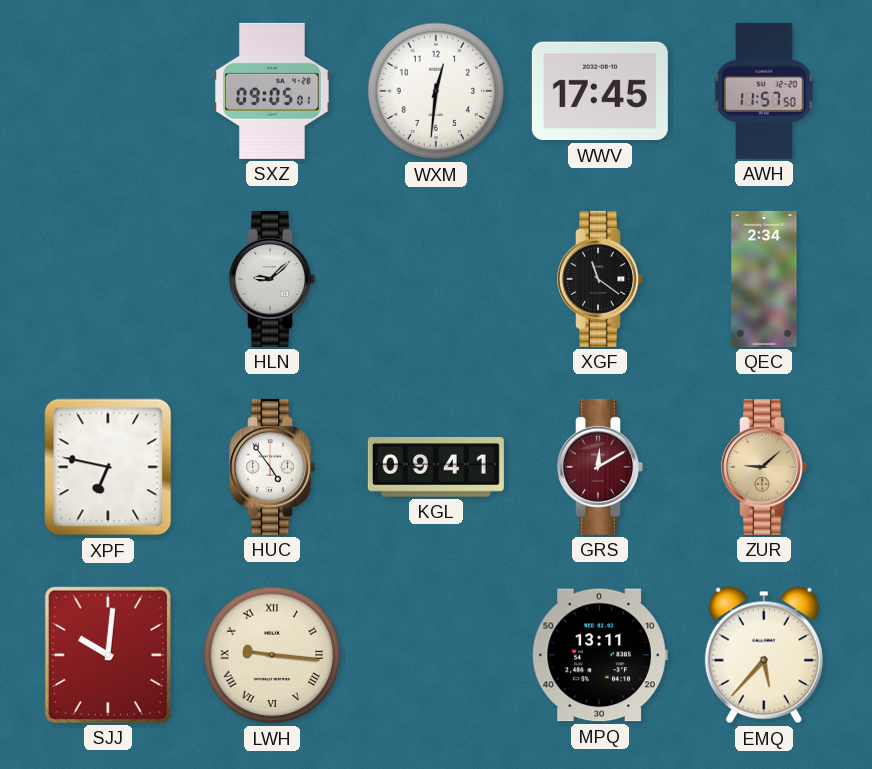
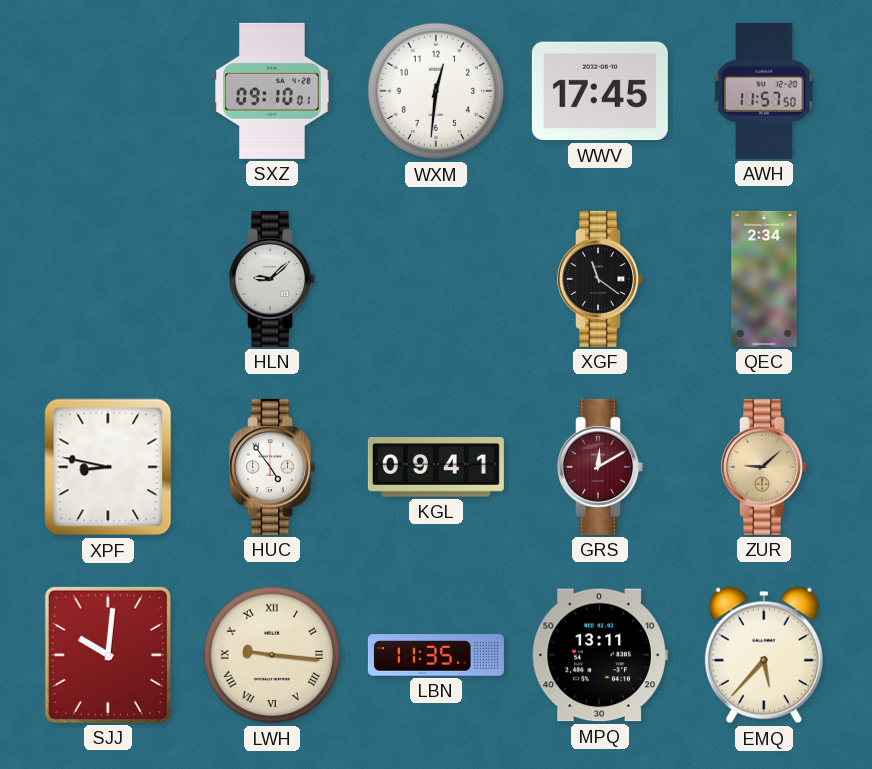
SXZ: 09:05 -> 09:10
XPF: 6:47 -> 8:47
LBN: none -> 11:35
